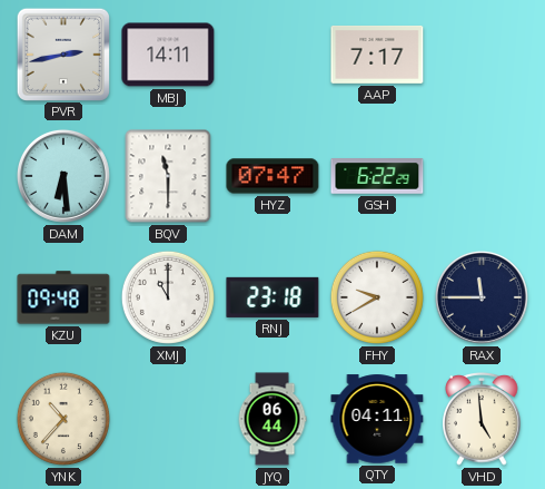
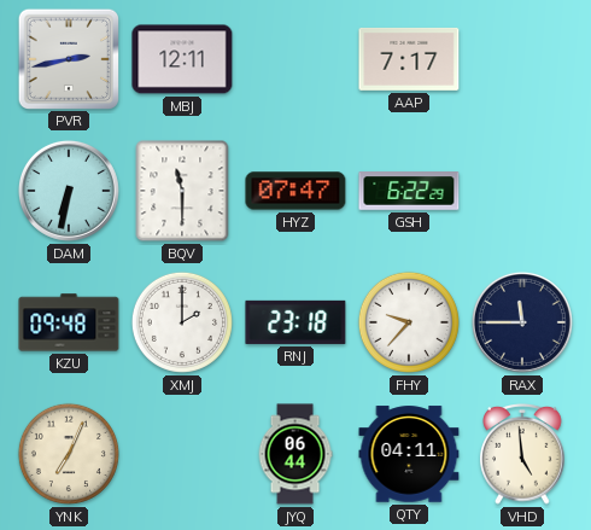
MBJ: 14:11 -> 12:11
DAM: 6:29 -> 6:32
XMJ: 11:00 -> 2:00
FHY: 9:40 -> 9:37
YNK: 10:37 -> 7:04
